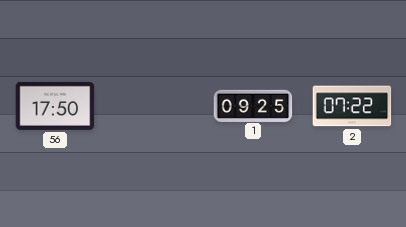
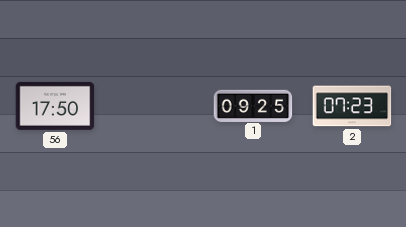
2: 07:22 -> 07:23
